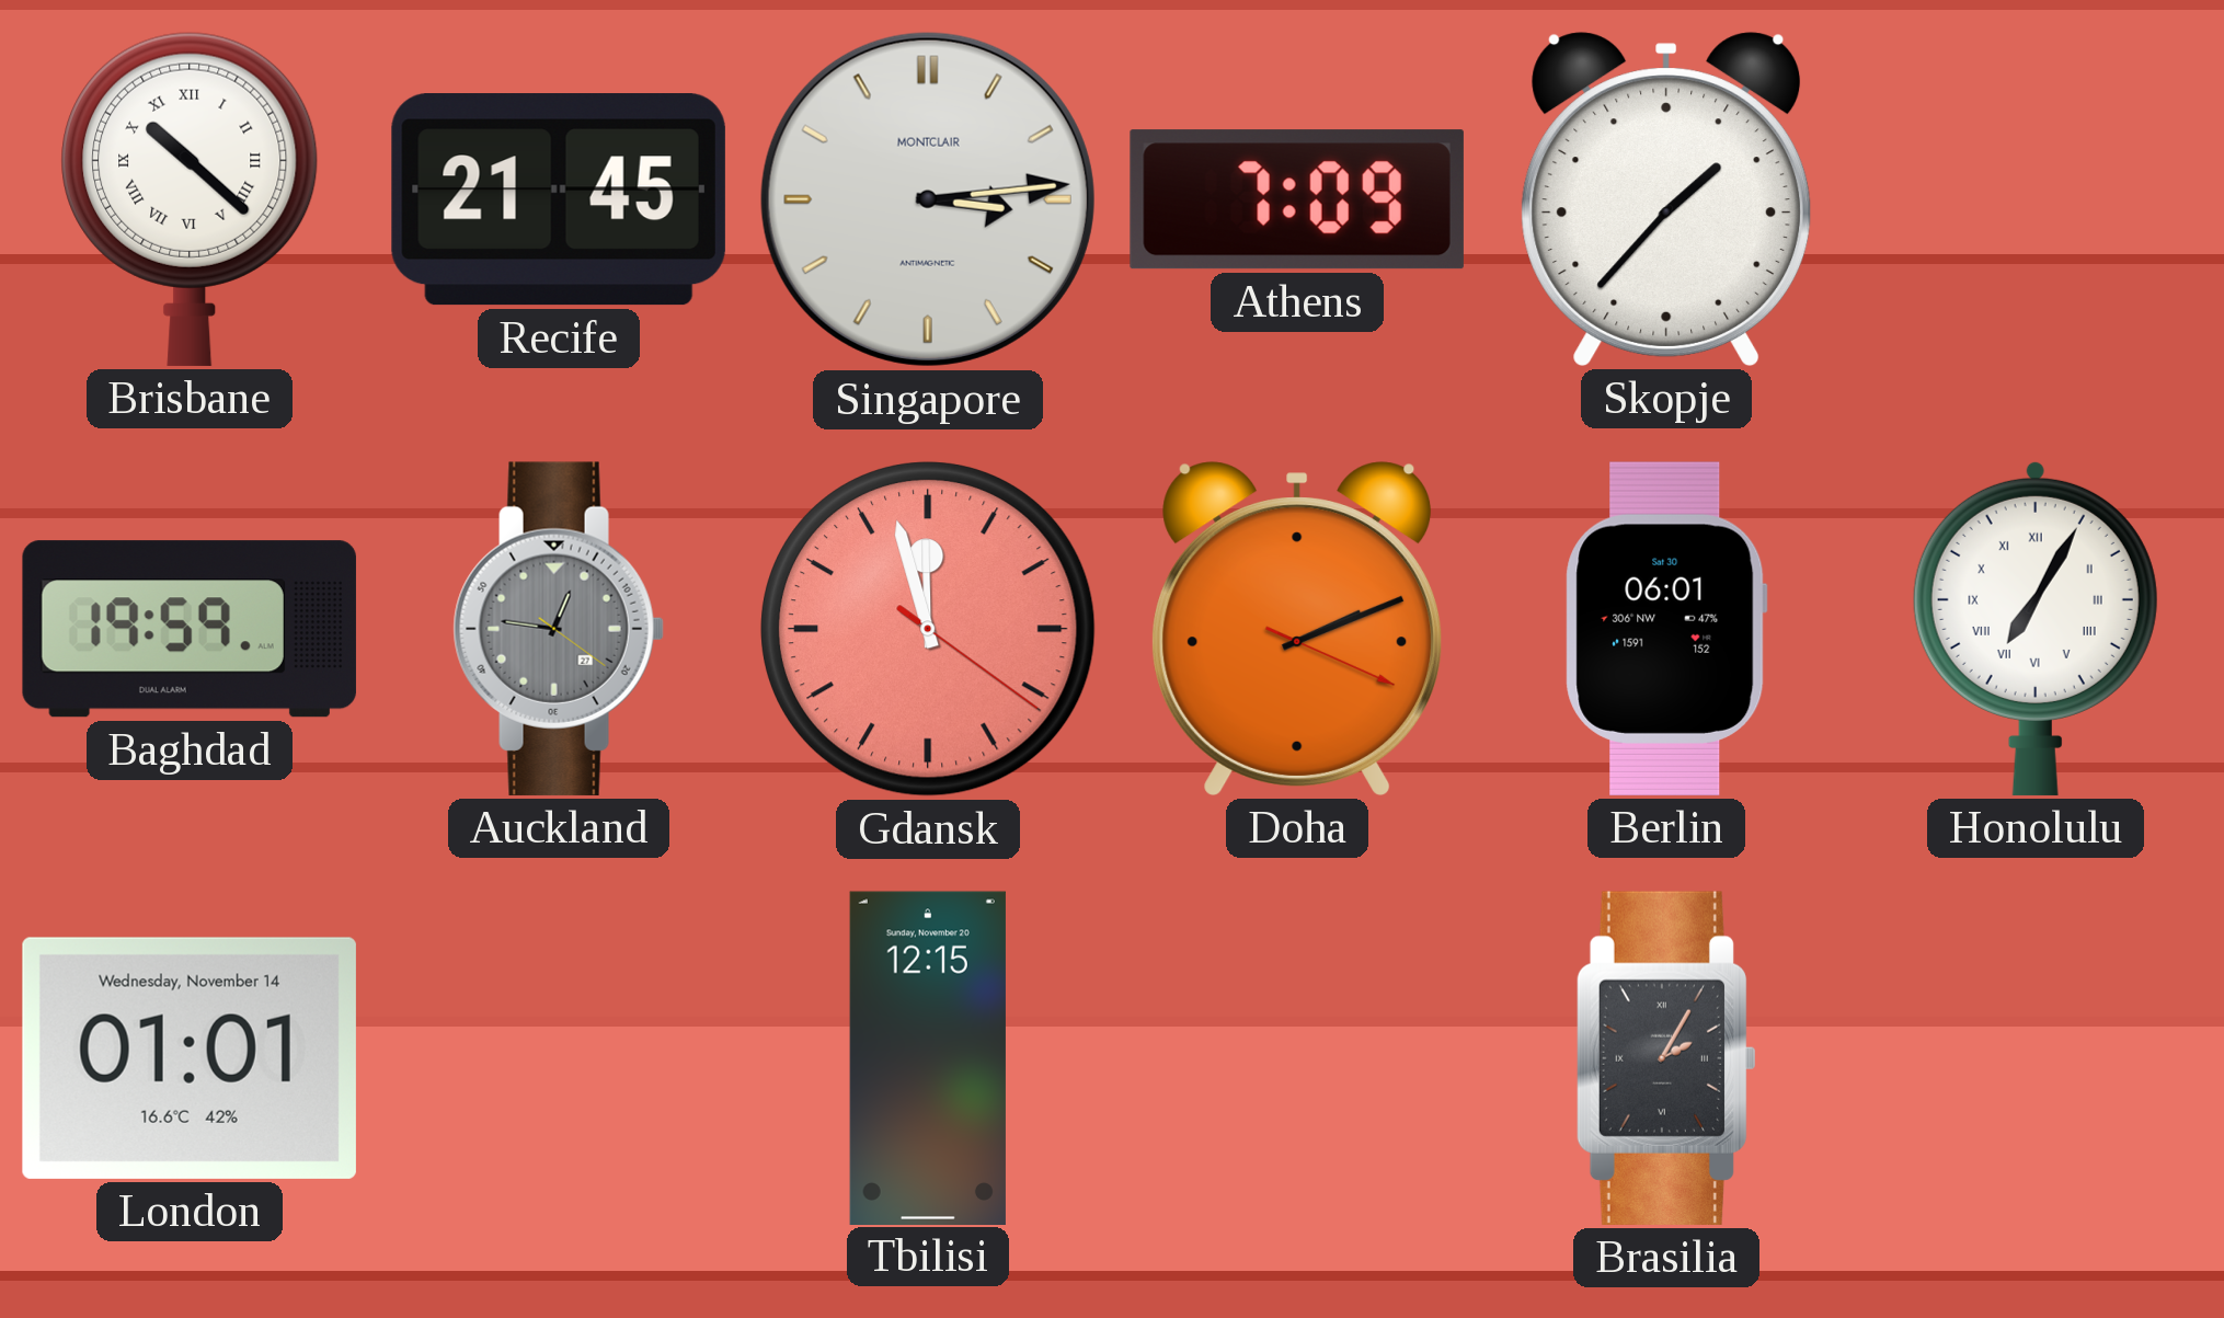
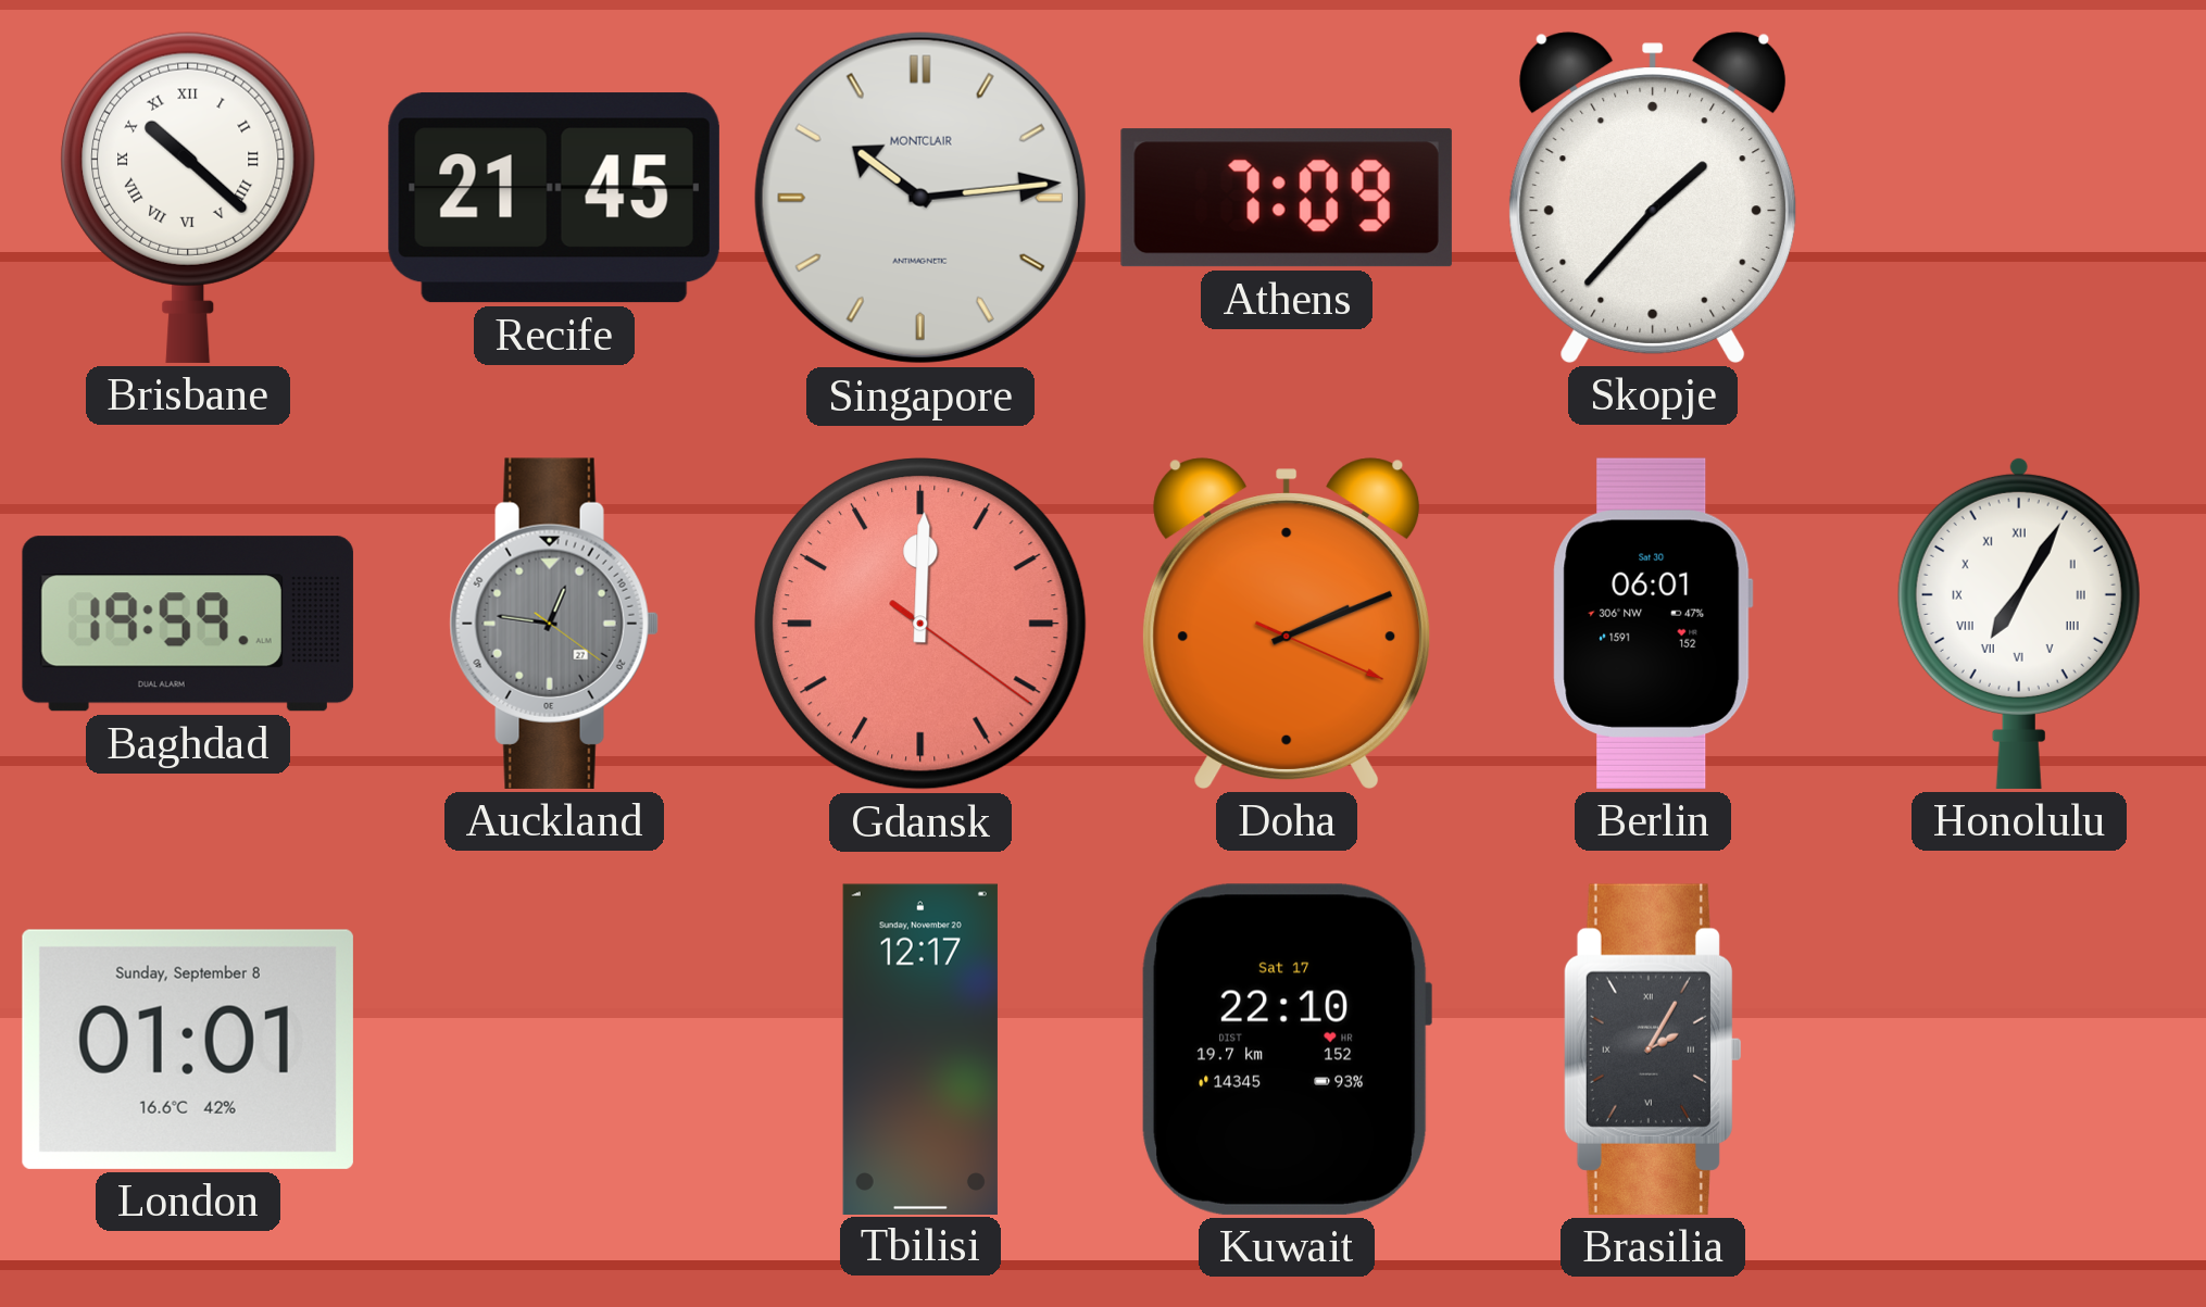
Singapore: 3:14 -> 10:14
Gdansk: 11:57 -> 12:00
London date: Wednesday, November 14 -> Sunday, September 8
Tbilisi: 12:15 -> 12:17
Kuwait: none -> 22:10
